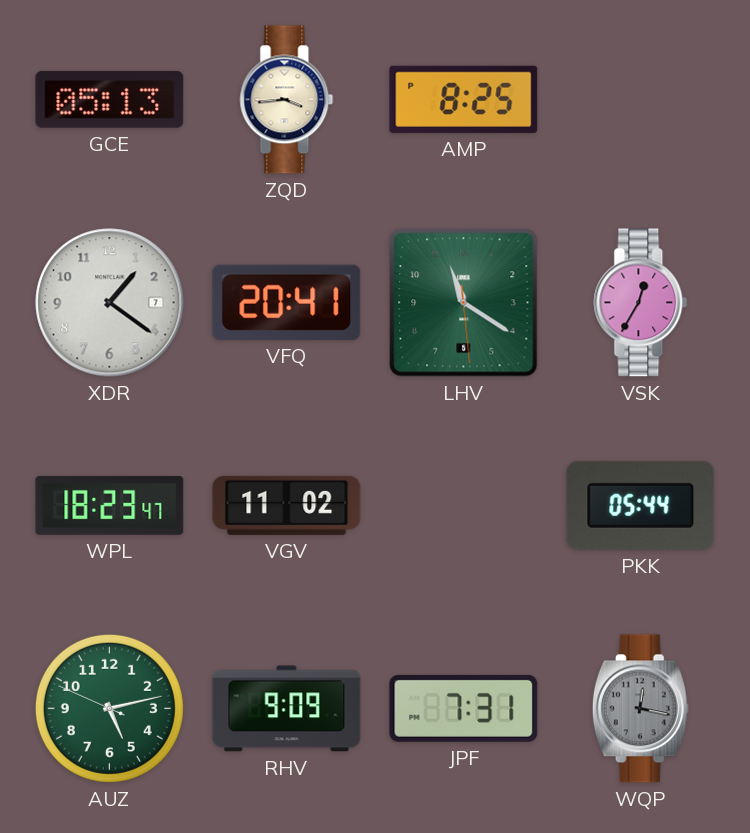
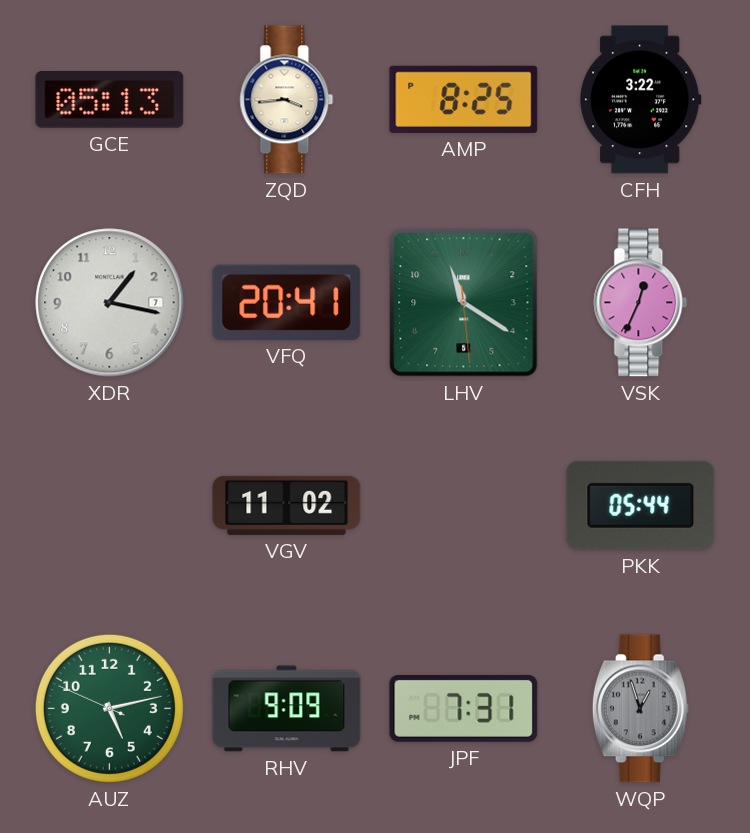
CFH: none -> 3:22
XDR: 1:21 -> 1:17
VSK: 12:35 -> 12:34
WPL: 18:23 -> none
WQP: 12:17 -> 12:57
